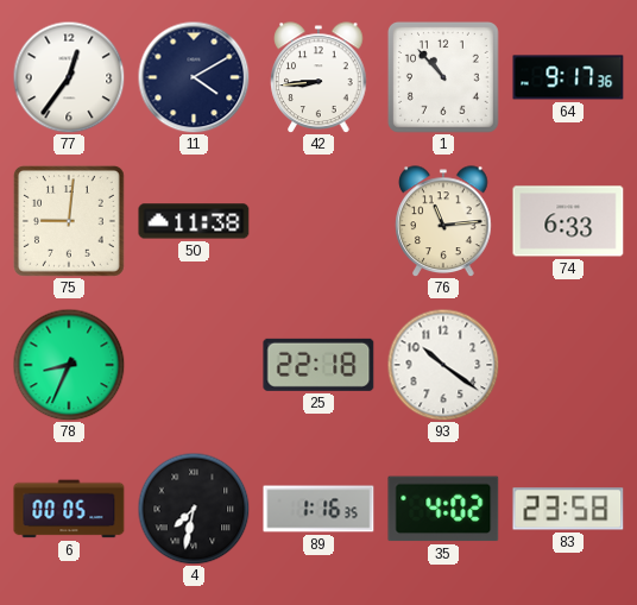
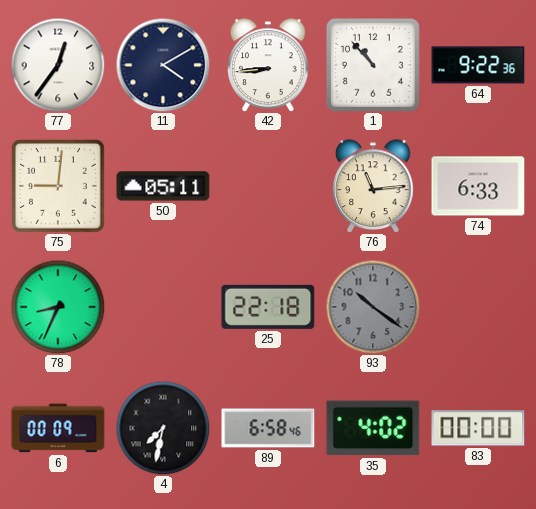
64: 9:17 -> 9:22
50: 11:38 -> 05:11
93 dial: white -> grey
6: 00:05 -> 00:09
89: 1:16 -> 6:58
83: 23:58 -> 00:00
